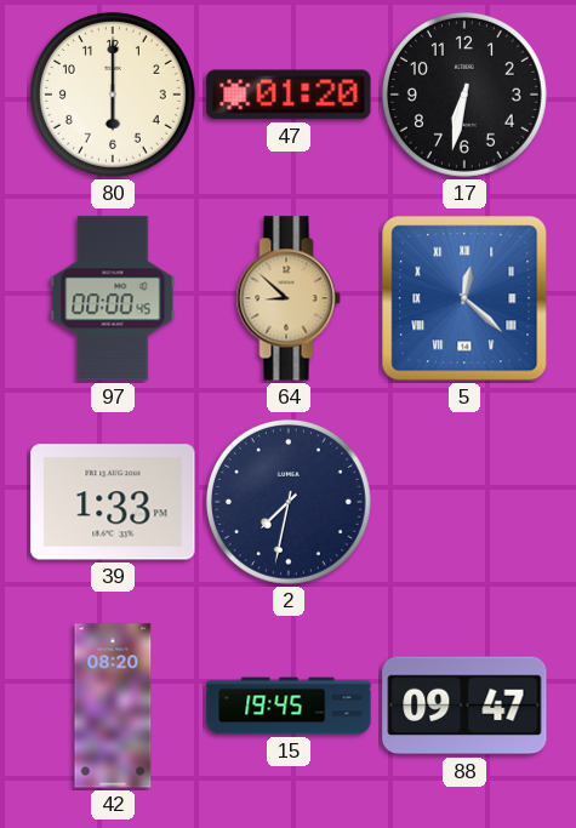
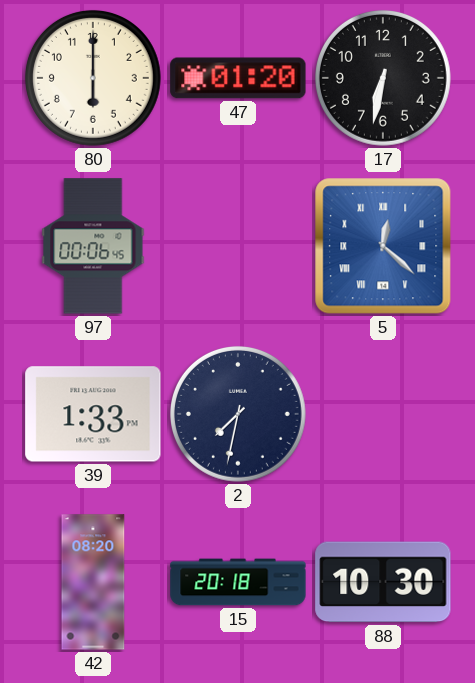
97: 00:00 -> 00:06
64: 8:52 -> none
15: 19:45 -> 20:18
88: 09:47 -> 10:30
